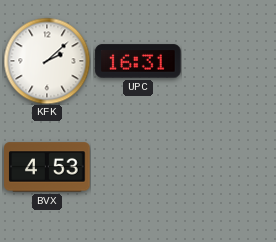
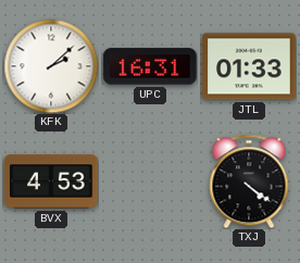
JTL: none -> 01:33
TXJ: none -> 4:21
